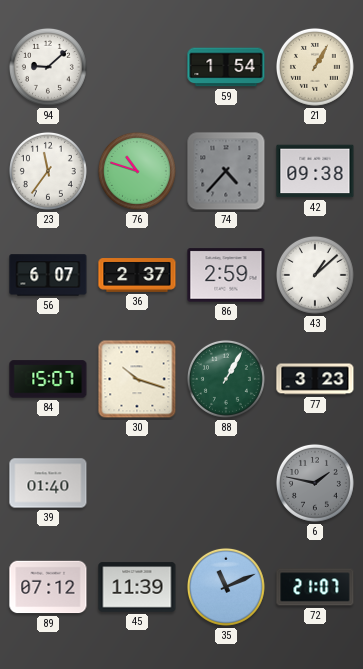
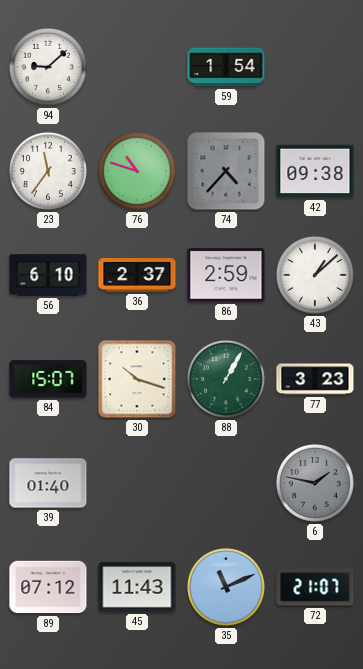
21: 1:05 -> none
56: 6:07 -> 6:10
45: 11:39 -> 11:43
